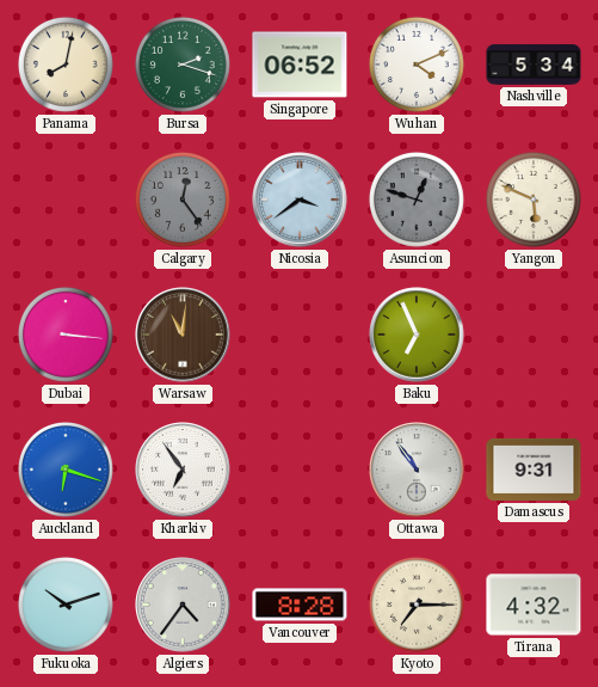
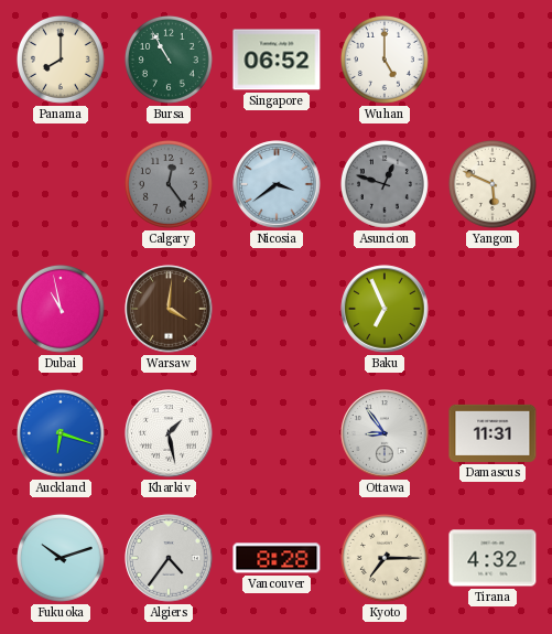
Panama: 8:02 -> 8:00
Bursa: 2:18 -> 10:55
Wuhan: 4:11 -> 5:00
Nashville: 5:34 -> none
Dubai: 3:16 -> 10:58
Warsaw: 11:01 -> 4:01
Kharkiv: 6:54 -> 1:28
Ottawa: 10:54 -> 8:54
Damascus: 9:31 -> 11:31
